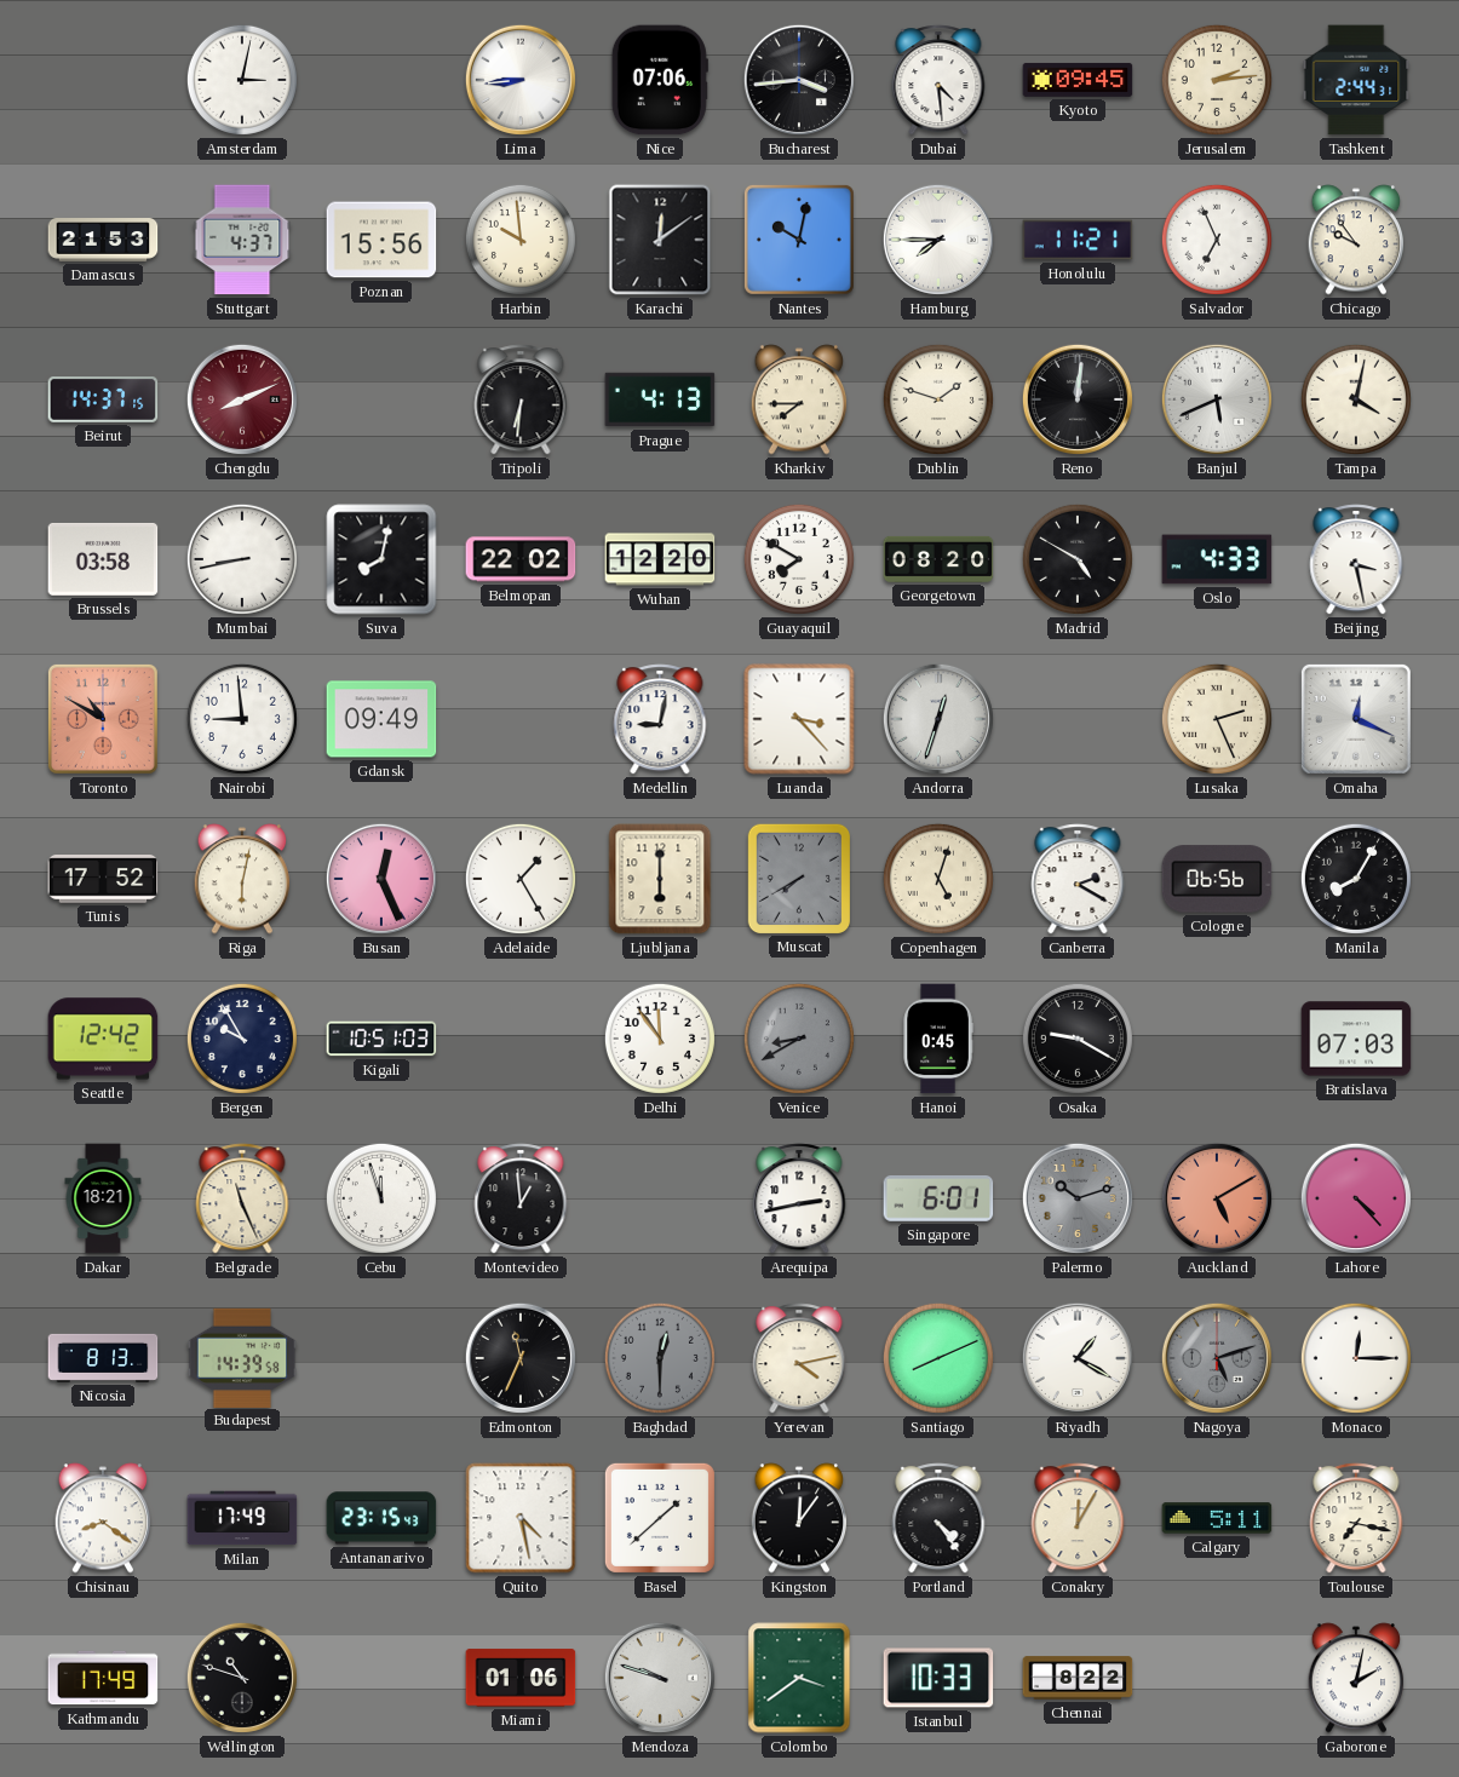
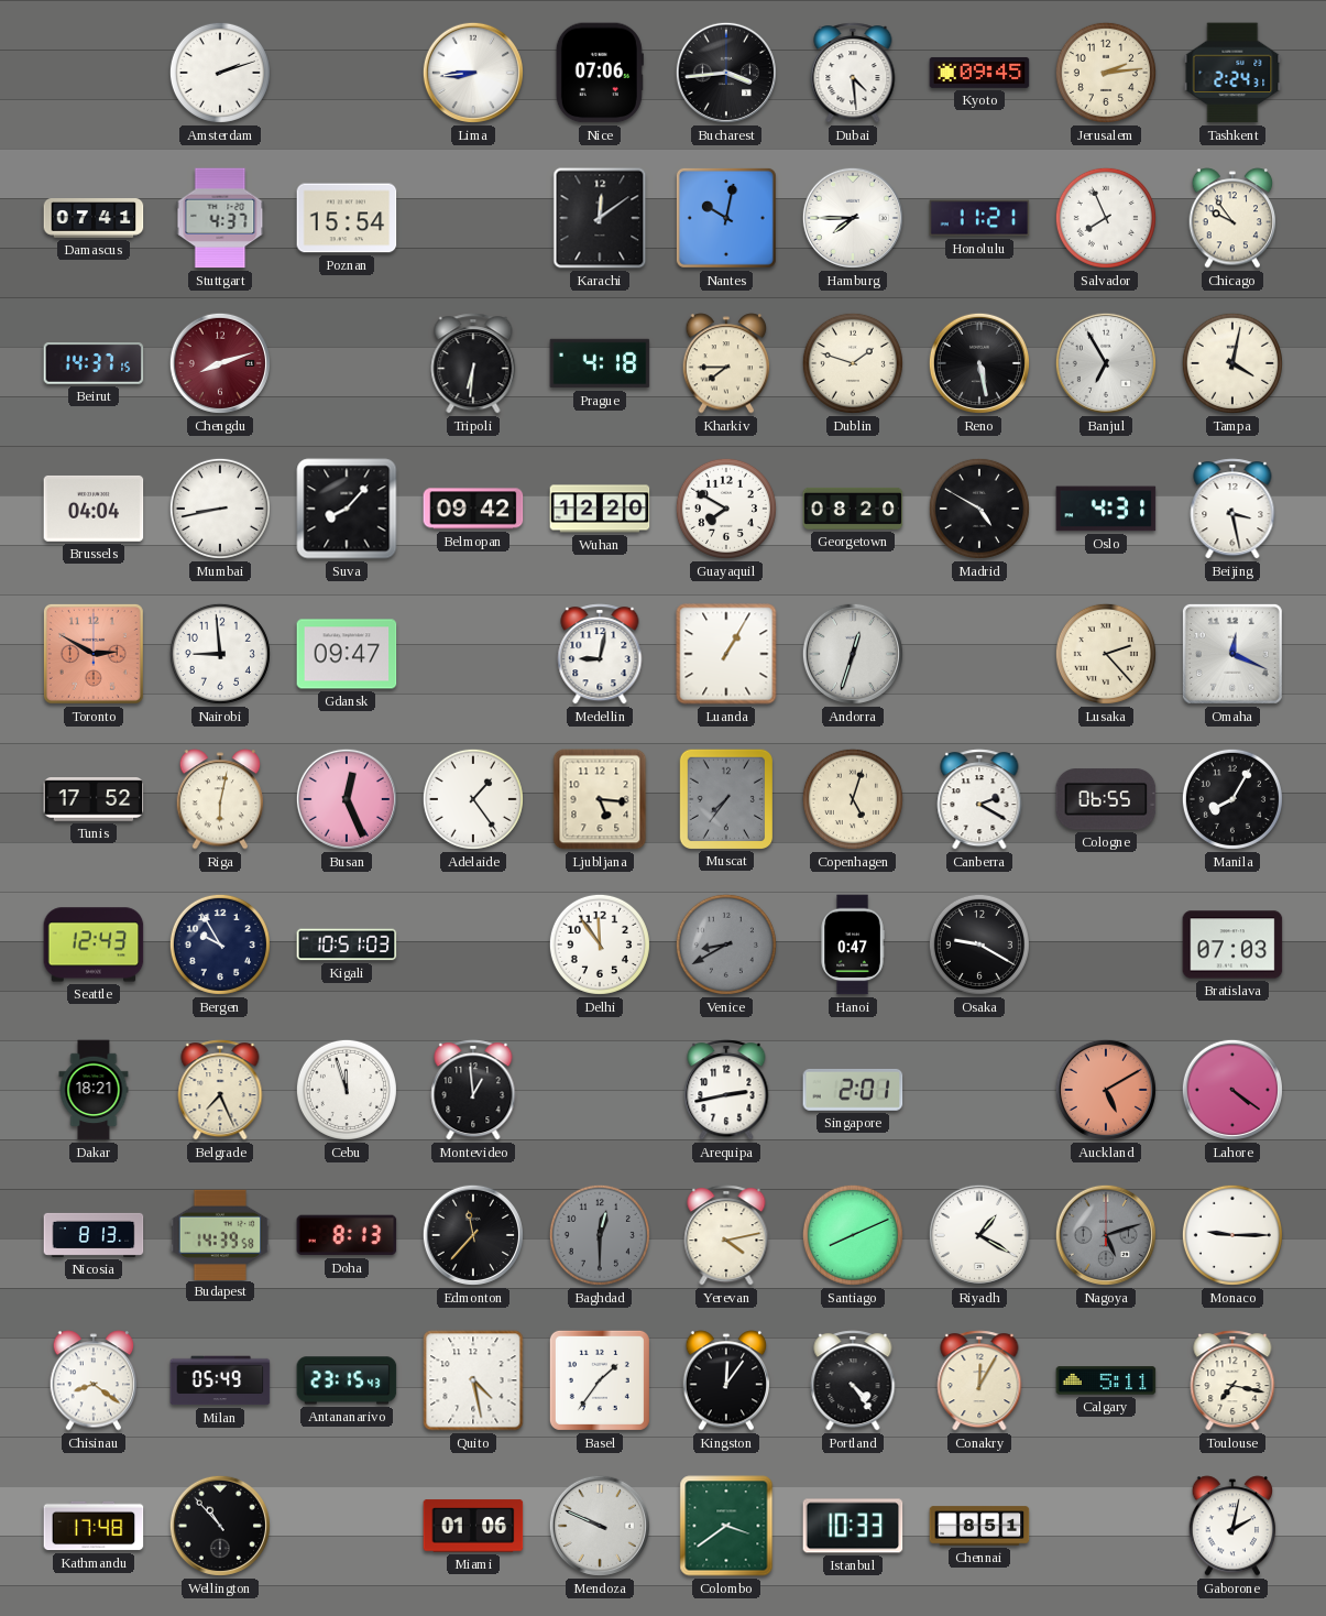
Amsterdam: 3:02 -> 2:12
Tashkent: 2:44 -> 2:24
Damascus: 21:53 -> 07:41
Poznan: 15:56 -> 15:54
Harbin: 9:59 -> none
Salvador: 6:56 -> 7:56
Chengdu: 8:11 -> 8:12
Prague: 4:13 -> 4:18
Reno: 12:01 -> 5:28
Banjul: 5:41 -> 6:55
Brussels: 03:58 -> 04:04
Suva: 8:02 -> 8:07
Belmopan: 22:02 -> 09:42
Oslo: 4:33 -> 4:31
Toronto: 10:50 -> 2:50
Gdansk: 09:49 -> 09:47
Luanda: 3:23 -> 1:05
Lusaka: 2:26 -> 2:23
Adelaide: 1:25 -> 1:24
Ljubljana: 6:00 -> 5:16
Muscat: 7:40 -> 7:36
Cologne: 06:56 -> 06:55
Seattle: 12:42 -> 12:43
Hanoi: 0:45 -> 0:47
Belgrade: 11:26 -> 7:26
Singapore: 6:01 -> 2:01
Palermo: 10:12 -> none
Lahore: 4:23 -> 4:21
Doha: none -> 8:13
Edmonton: 11:34 -> 11:37
Monaco: 12:15 -> 9:15
Milan: 17:49 -> 05:49
Basel: 1:38 -> 1:36
Kathmandu: 17:49 -> 17:48
Wellington: 10:48 -> 10:53
Mendoza: 9:48 -> 9:49
Chennai: 8:22 -> 8:51
